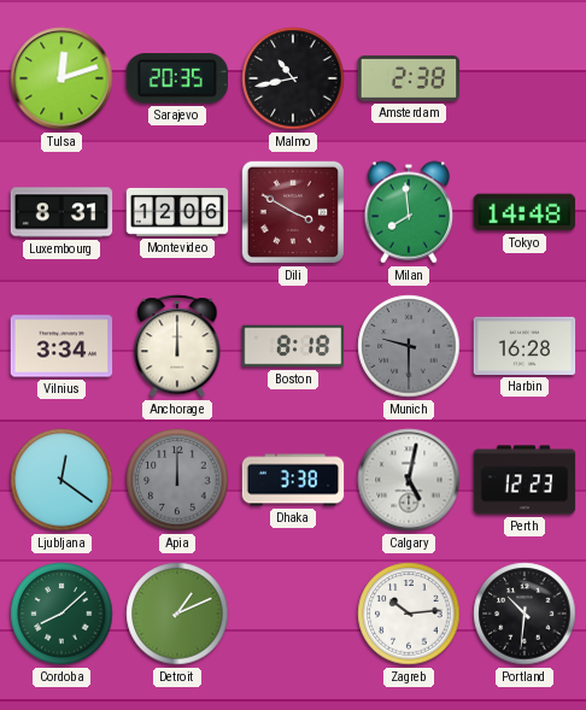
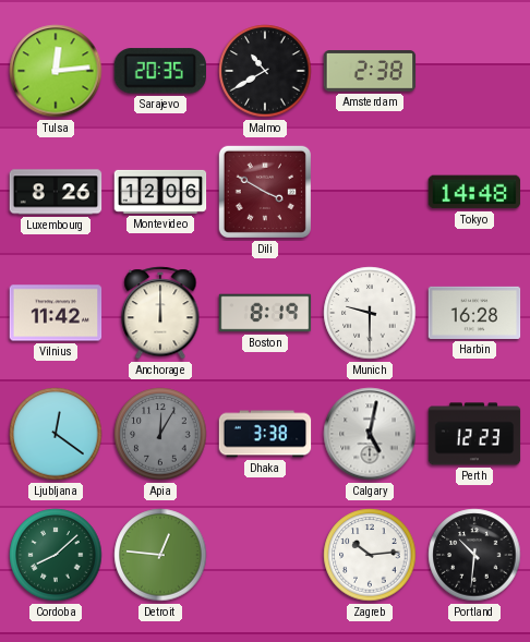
Tulsa: 12:12 -> 12:14
Malmo: 10:43 -> 10:40
Luxembourg: 8:31 -> 8:26
Milan: 7:59 -> none
Vilnius: 3:34 -> 11:42
Boston: 8:18 -> 8:19
Munich dial: grey -> white
Apia: 12:00 -> 12:05
Detroit: 1:11 -> 12:46
